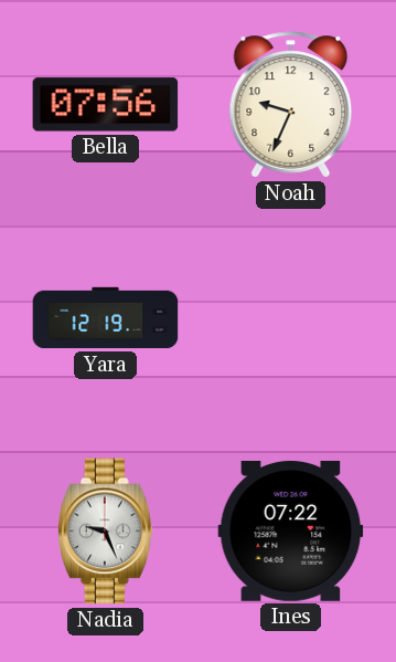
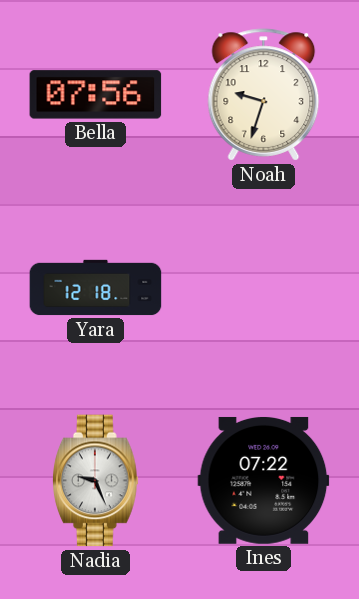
Noah: 9:34 -> 9:33
Yara: 12:19 -> 12:18
